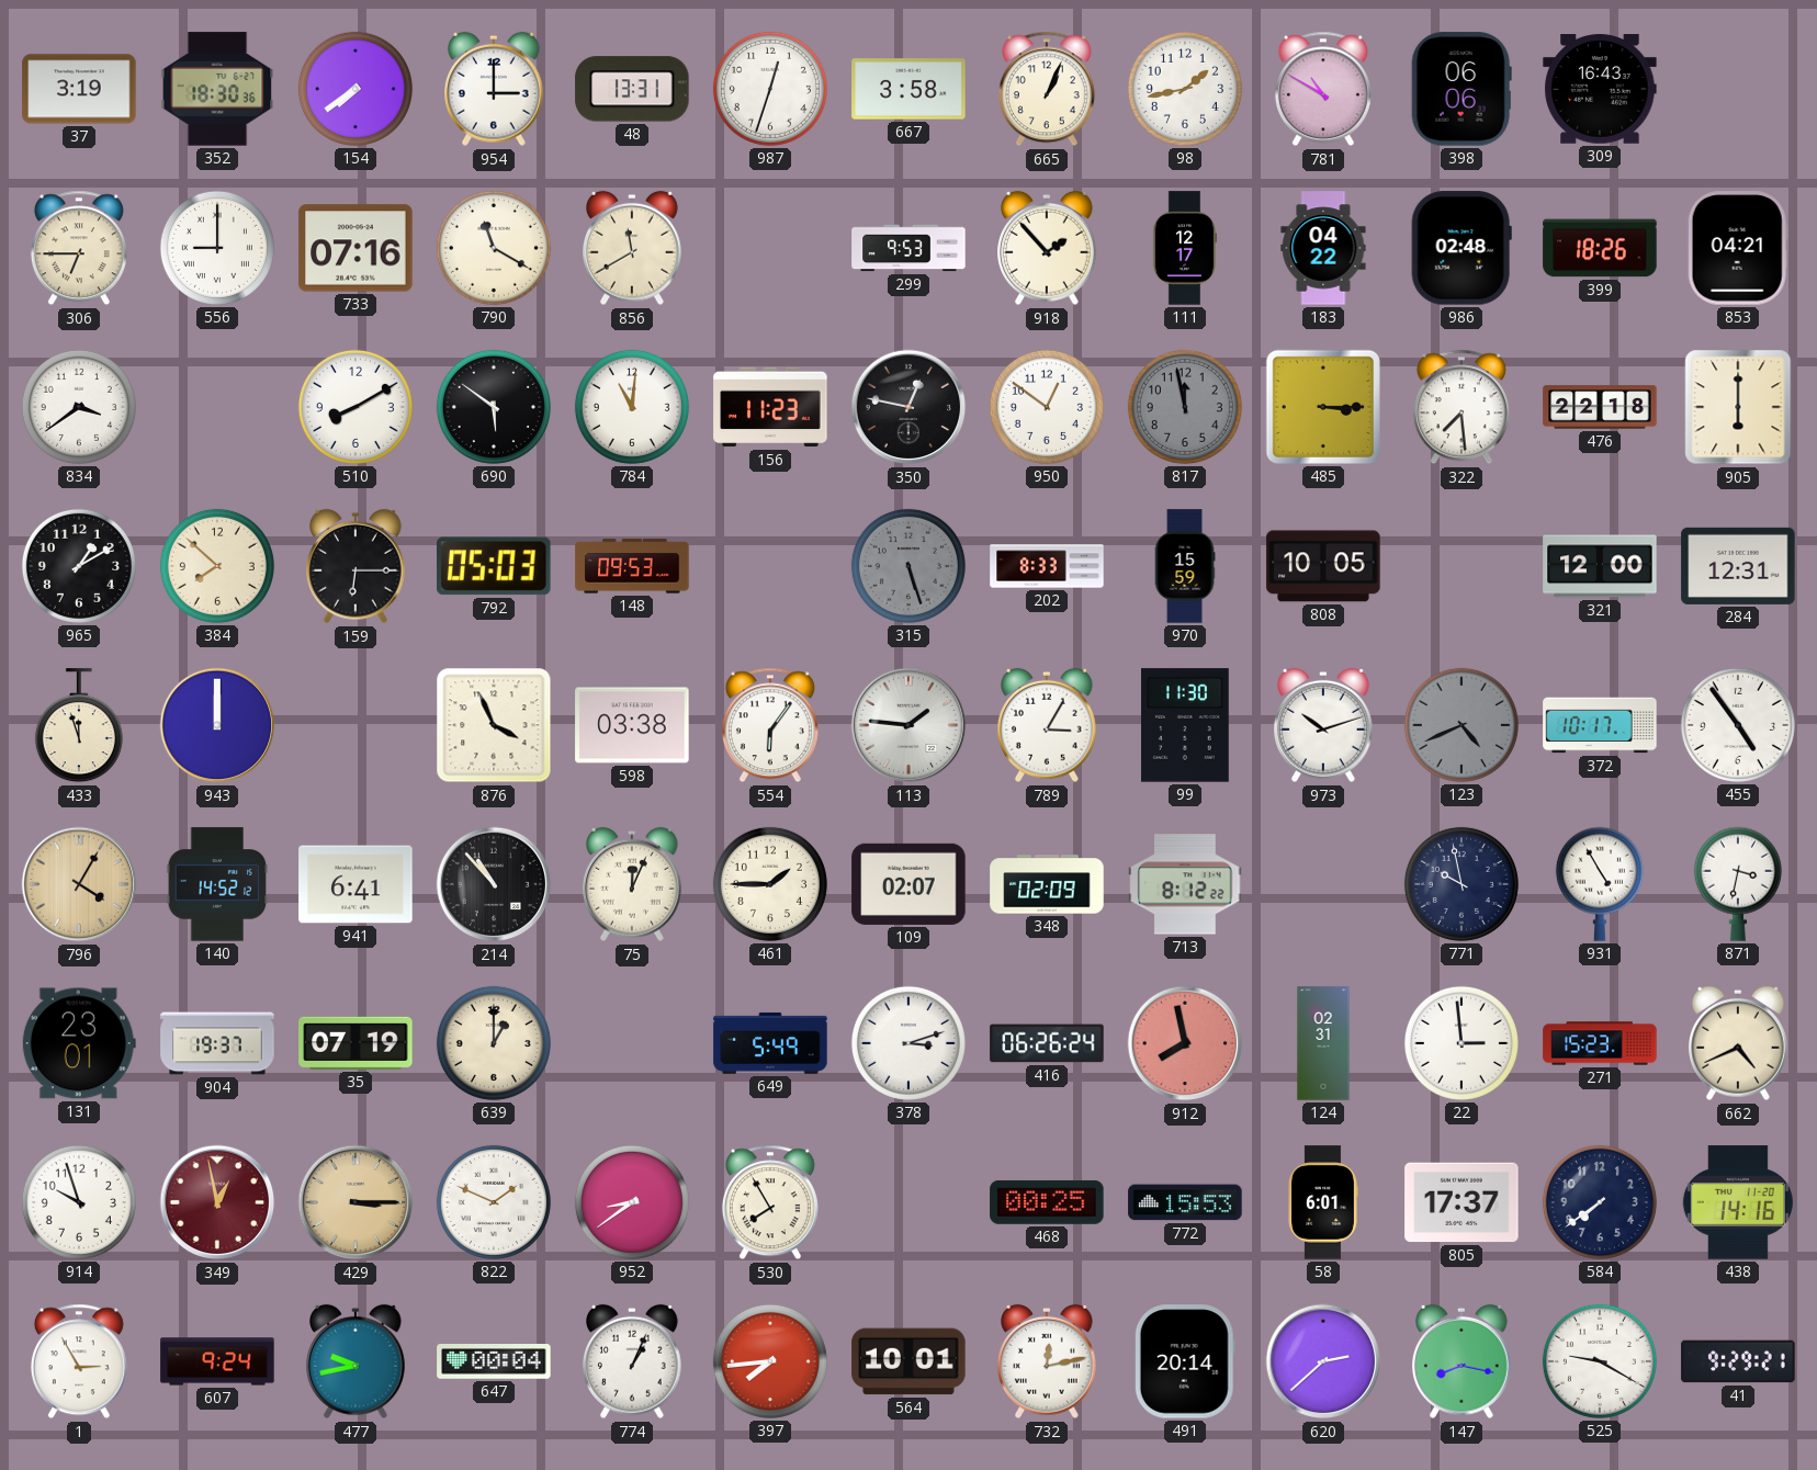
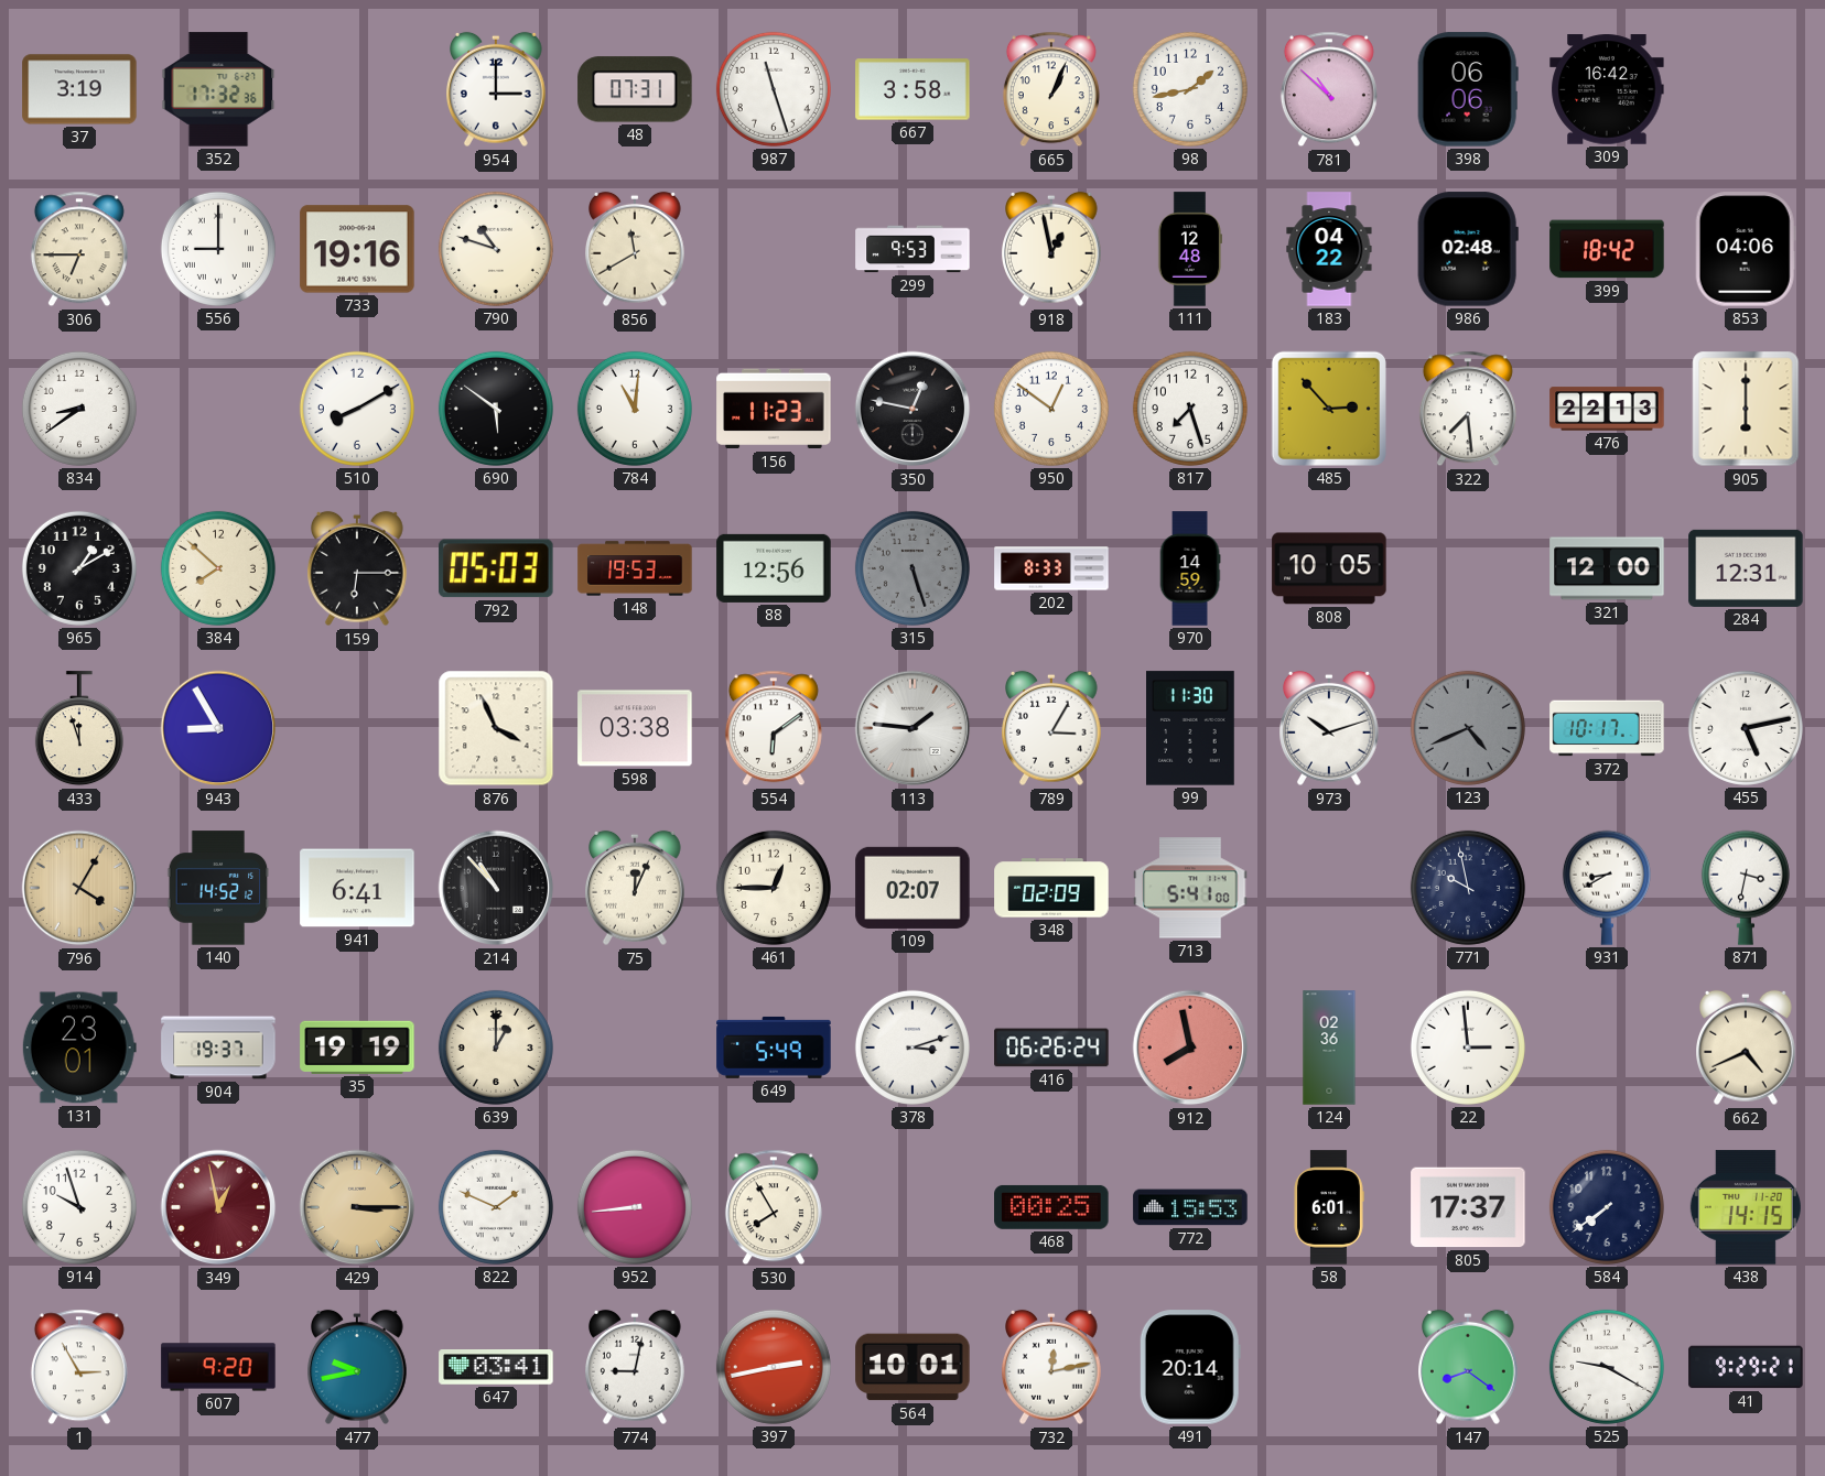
352: 18:30 -> 17:32
154: 7:39 -> none
48: 13:31 -> 07:31
987: 12:33 -> 11:27
781: 10:50 -> 10:52
309: 16:43 -> 16:42
733: 07:16 -> 19:16
790: 11:20 -> 10:48
918: 1:53 -> 12:58
111: 12:17 -> 12:48
399: 18:26 -> 18:42
853: 04:21 -> 04:06
834: 3:39 -> 8:39
817: 11:58 -> 7:27
817 dial: grey -> white
485: 3:15 -> 2:53
476: 22:18 -> 22:13
148: 09:53 -> 19:53
88: none -> 12:56
970: 15:59 -> 14:59
943: 12:00 -> 8:55
554: 6:06 -> 6:09
455: 4:54 -> 5:13
461: 1:45 -> 12:45
713: 8:12 -> 5:41
931: 4:55 -> 8:40
35: 07:19 -> 19:19
124: 02:31 -> 02:36
271: 15:23 -> none
952: 8:39 -> 8:44
438: 14:16 -> 14:15
607: 9:24 -> 9:20
647: 00:04 -> 03:41
774: 1:04 -> 9:02
397: 7:44 -> 2:43
620: 2:38 -> none
147: 8:17 -> 8:21
